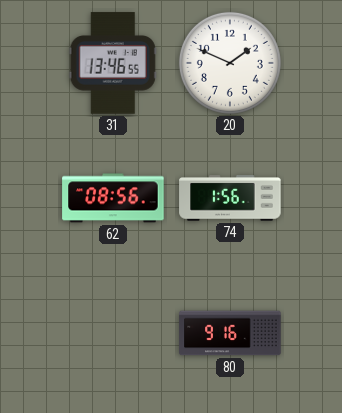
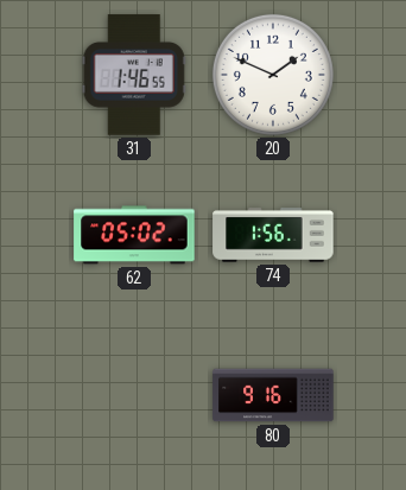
31: 13:46 -> 1:46
62: 08:56 -> 05:02
